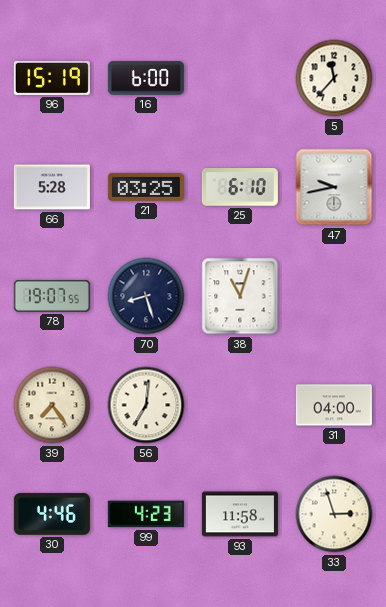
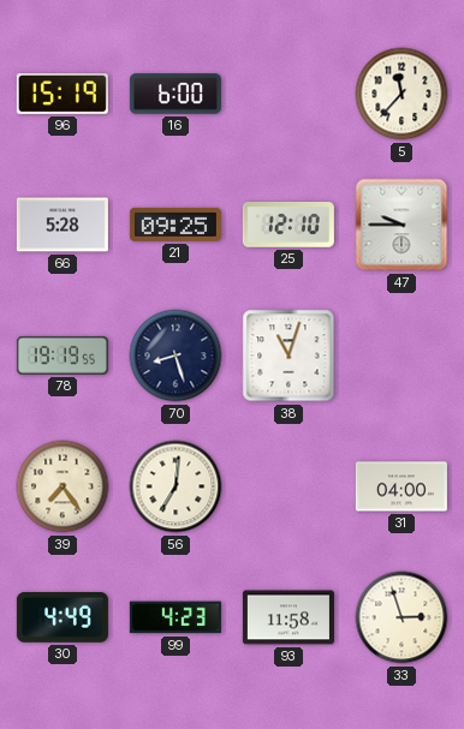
21: 03:25 -> 09:25
25: 6:10 -> 12:10
47: 9:43 -> 9:45
78: 19:07 -> 19:19
30: 4:46 -> 4:49
